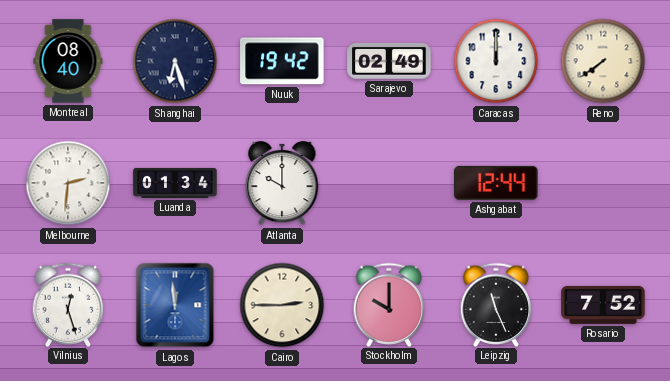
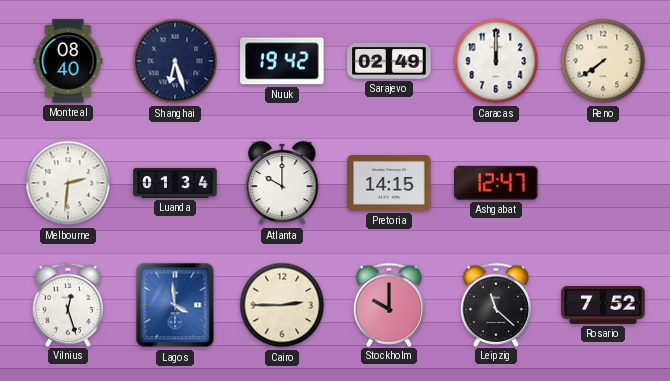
Pretoria: none -> 14:15
Ashgabat: 12:44 -> 12:47
Lagos: 11:59 -> 3:59
Leipzig: 11:26 -> 11:22
